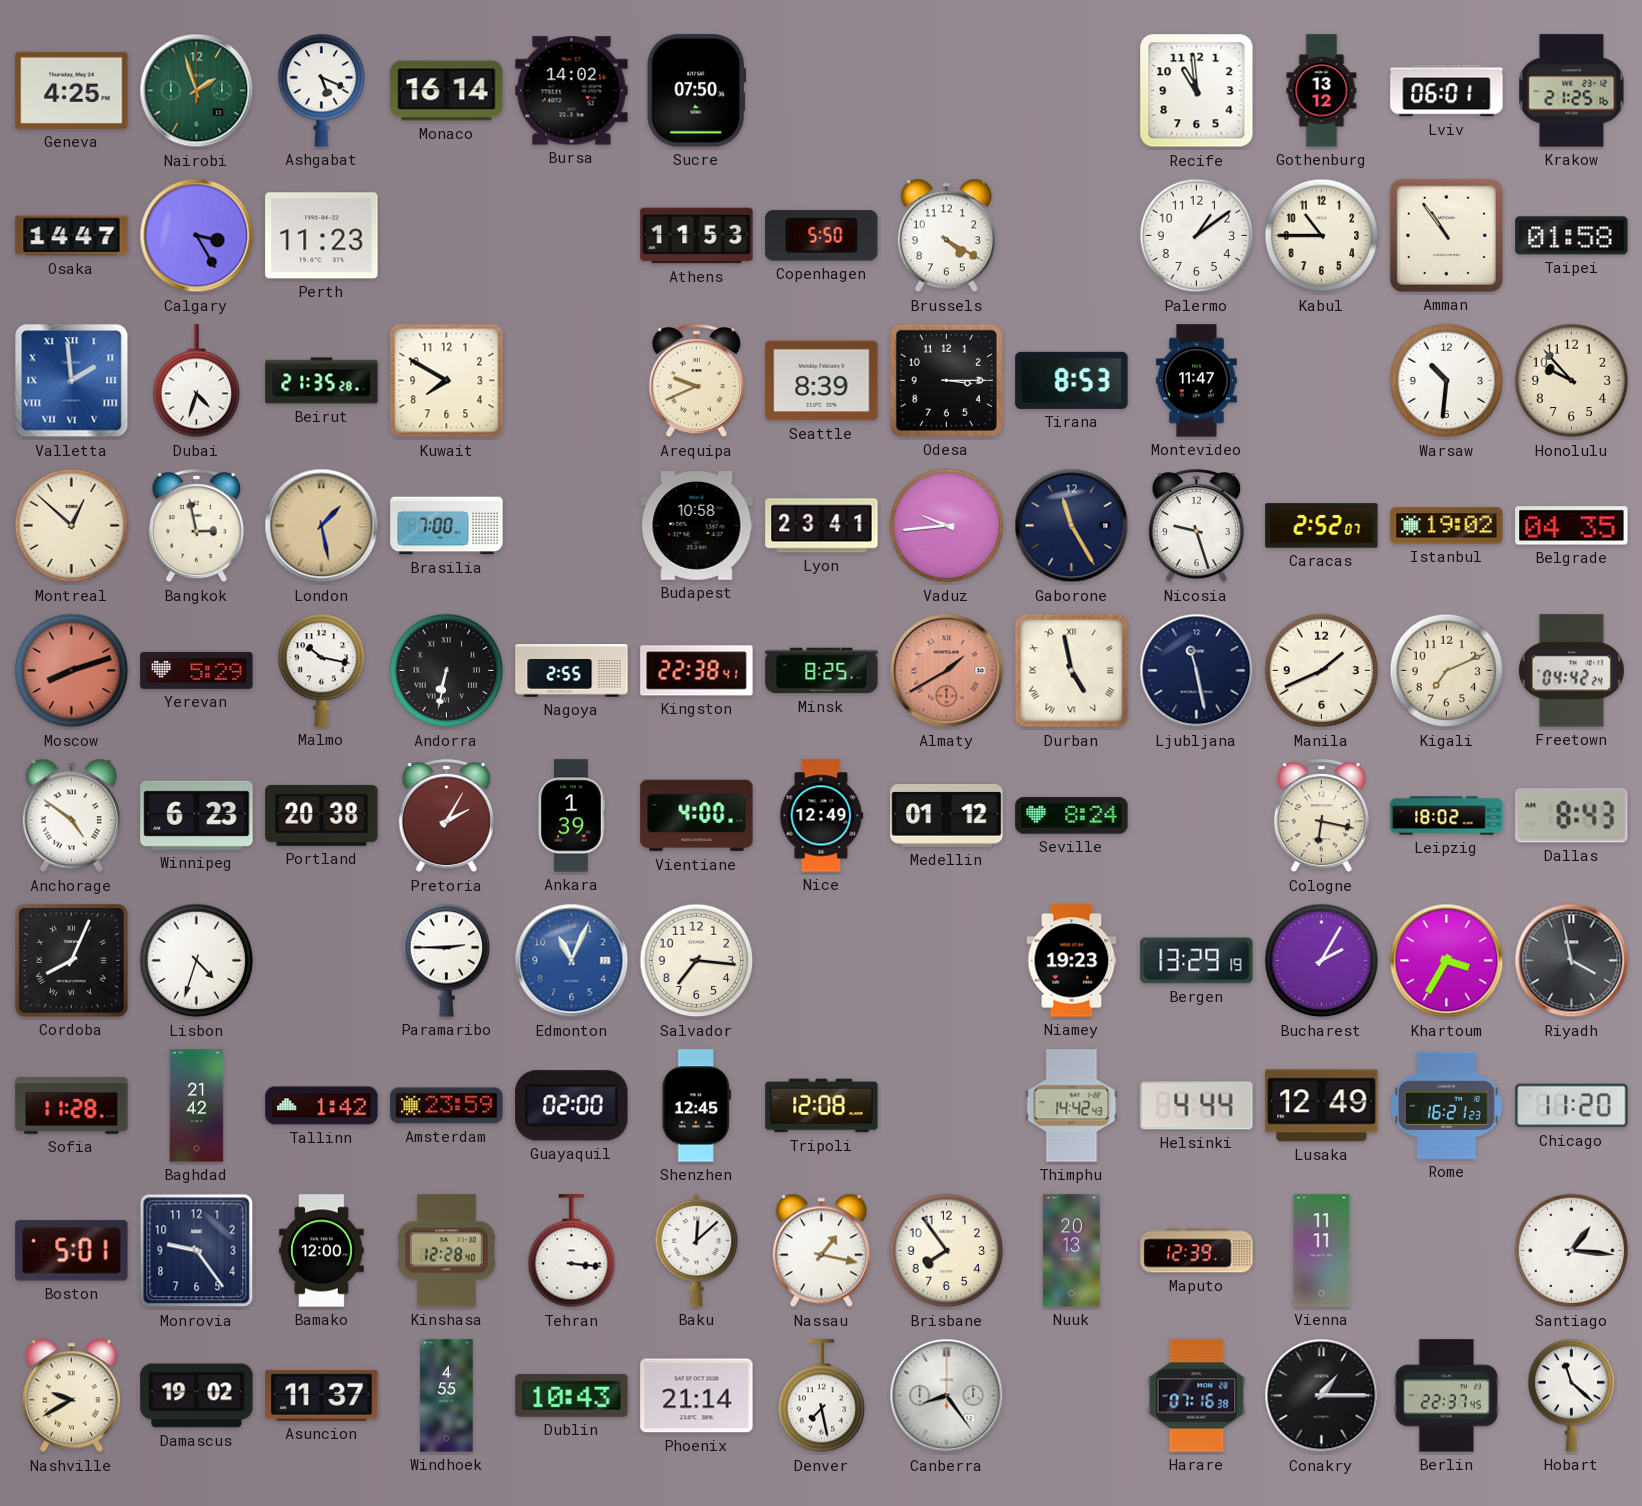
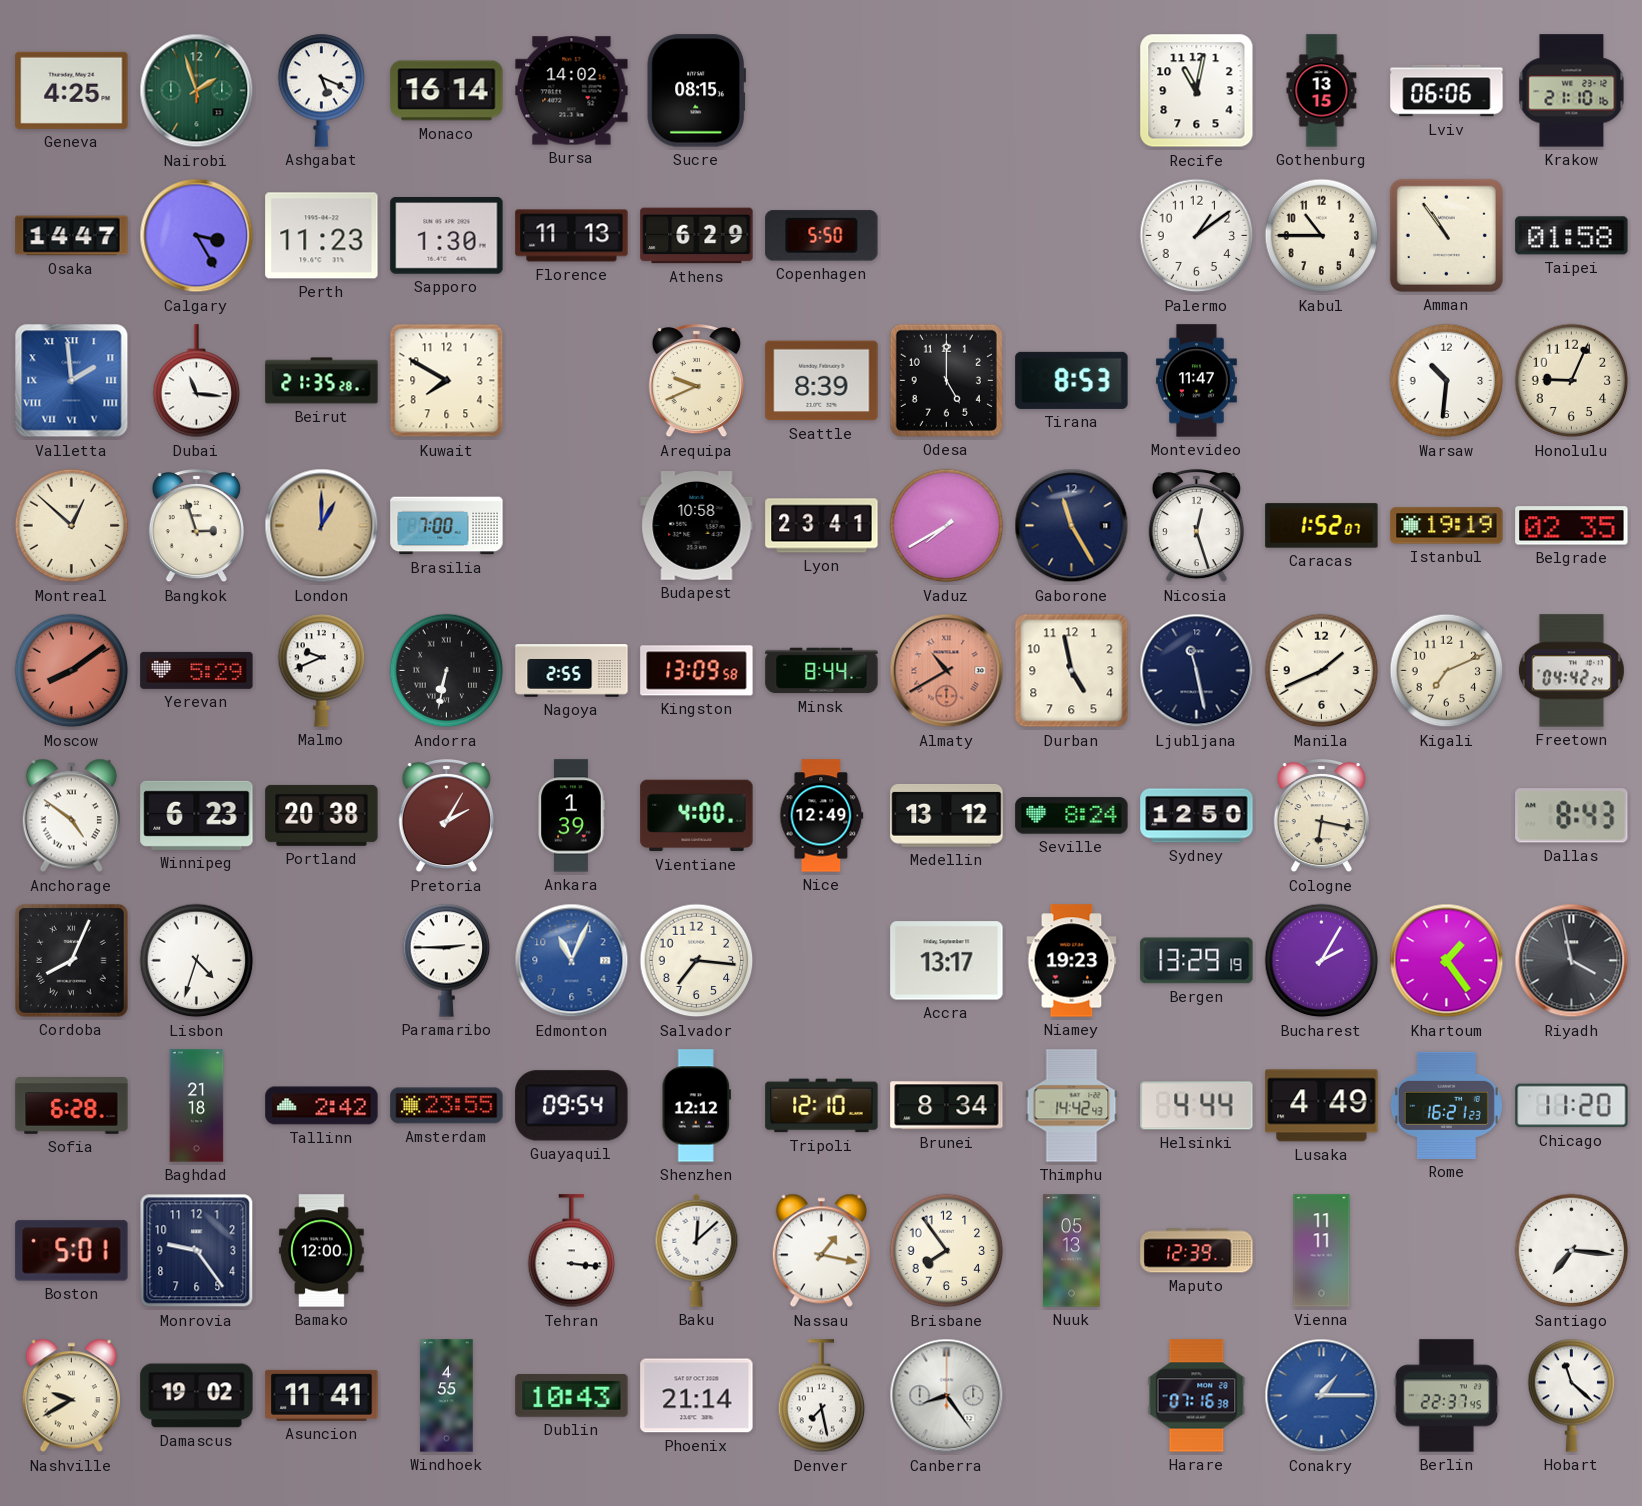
Sucre: 07:50 -> 08:15
Recife: 10:59 -> 11:02
Gothenburg: 13:12 -> 13:15
Lviv: 06:01 -> 06:06
Krakow: 21:25 -> 21:10
Sapporo: none -> 1:30
Florence: none -> 11:13
Athens: 11:53 -> 6:29
Brussels: 4:20 -> none
Dubai: 4:33 -> 11:16
Odesa: 3:15 -> 5:00
Honolulu: 9:53 -> 9:04
Bangkok: 2:58 -> 2:57
London: 1:28 -> 1:00
Vaduz: 9:44 -> 7:40
Nicosia: 9:27 -> 12:27
Caracas: 2:52 -> 1:52
Istanbul: 19:02 -> 19:19
Belgrade: 04:35 -> 02:35
Moscow: 8:12 -> 8:09
Malmo: 10:17 -> 9:41
Kingston: 22:38 -> 13:09
Minsk: 8:25 -> 8:44
Almaty: 1:40 -> 10:40
Durban numerals: Roman -> Arabic
Medellin: 01:12 -> 13:12
Sydney: none -> 12:50
Leipzig: 18:02 -> none
Accra: none -> 13:17
Khartoum: 3:35 -> 1:24
Sofia: 11:28 -> 6:28
Baghdad: 21:42 -> 21:18
Tallinn: 1:42 -> 2:42
Amsterdam: 23:59 -> 23:55
Guayaquil: 02:00 -> 09:54
Shenzhen: 12:45 -> 12:12
Tripoli: 12:08 -> 12:10
Brunei: none -> 8:34
Lusaka: 12:49 -> 4:49
Kinshasa: 12:28 -> none
Nuuk: 20:13 -> 05:13
Santiago: 1:16 -> 7:16
Asuncion: 11:37 -> 11:41
Conakry dial: black -> blue
